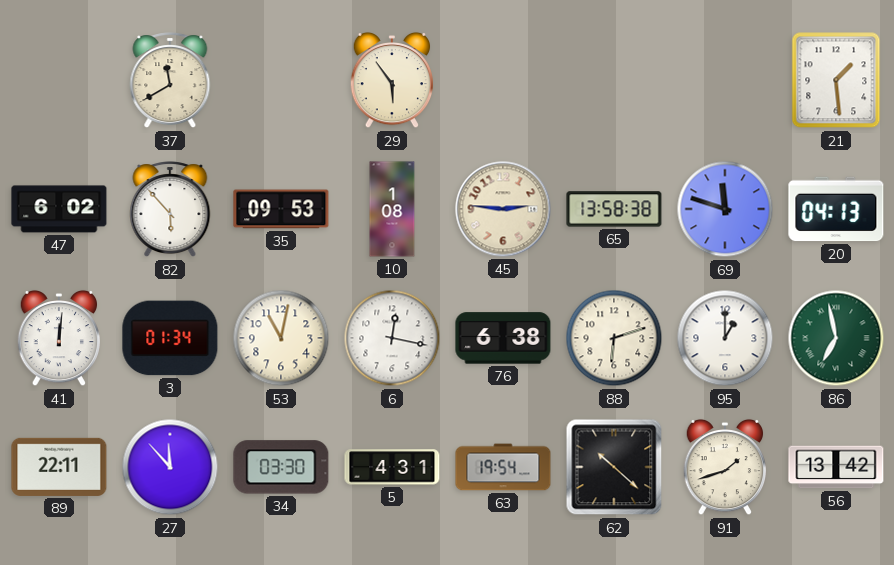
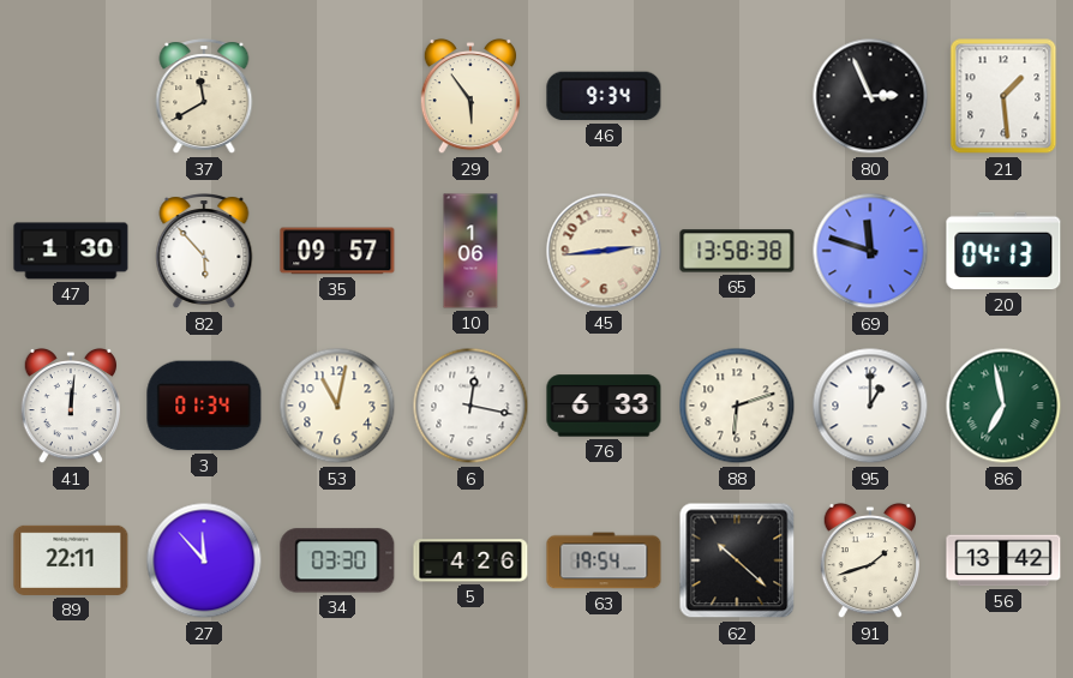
46: none -> 9:34
80: none -> 2:56
47: 6:02 -> 1:30
35: 09:53 -> 09:57
10: 1:08 -> 1:06
45: 2:46 -> 2:44
76: 6:38 -> 6:33
5: 4:31 -> 4:26
